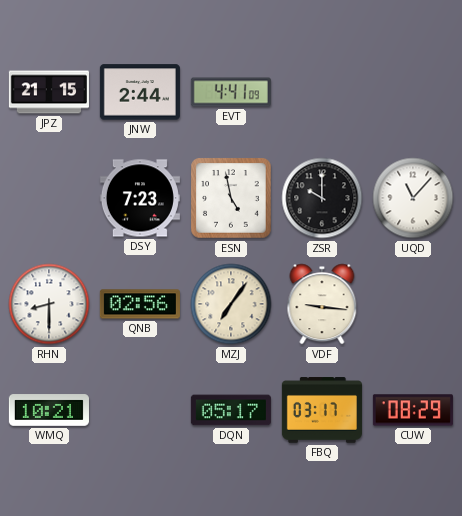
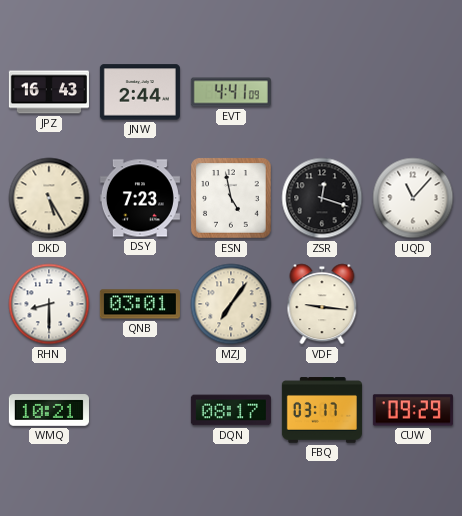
JPZ: 21:15 -> 16:43
DKD: none -> 5:25
ZSR: 10:00 -> 12:18
QNB: 02:56 -> 03:01
DQN: 05:17 -> 08:17
CUW: 08:29 -> 09:29
